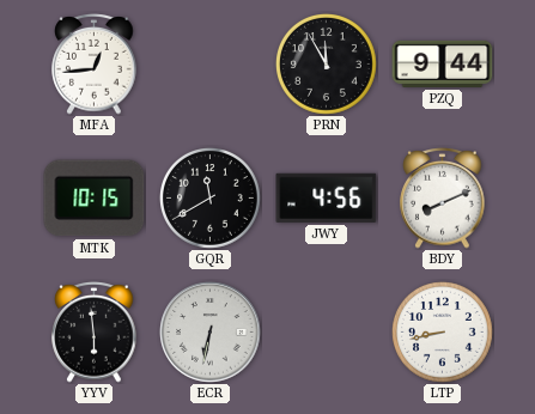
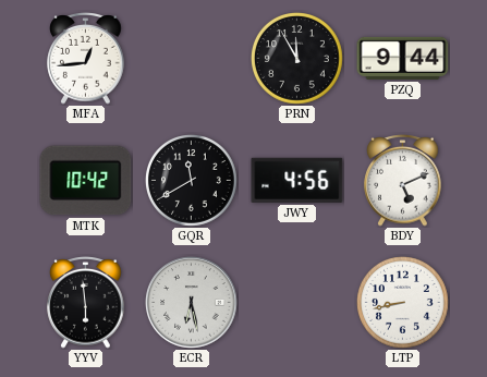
MTK: 10:15 -> 10:42
BDY: 8:11 -> 5:11
ECR: 6:32 -> 6:28
